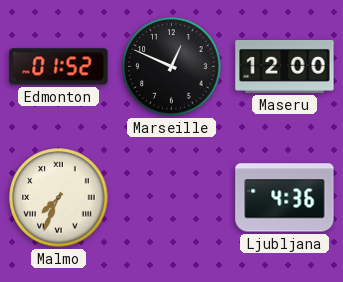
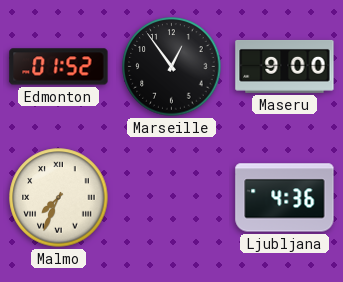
Marseille: 12:49 -> 12:54
Maseru: 12:00 -> 9:00
